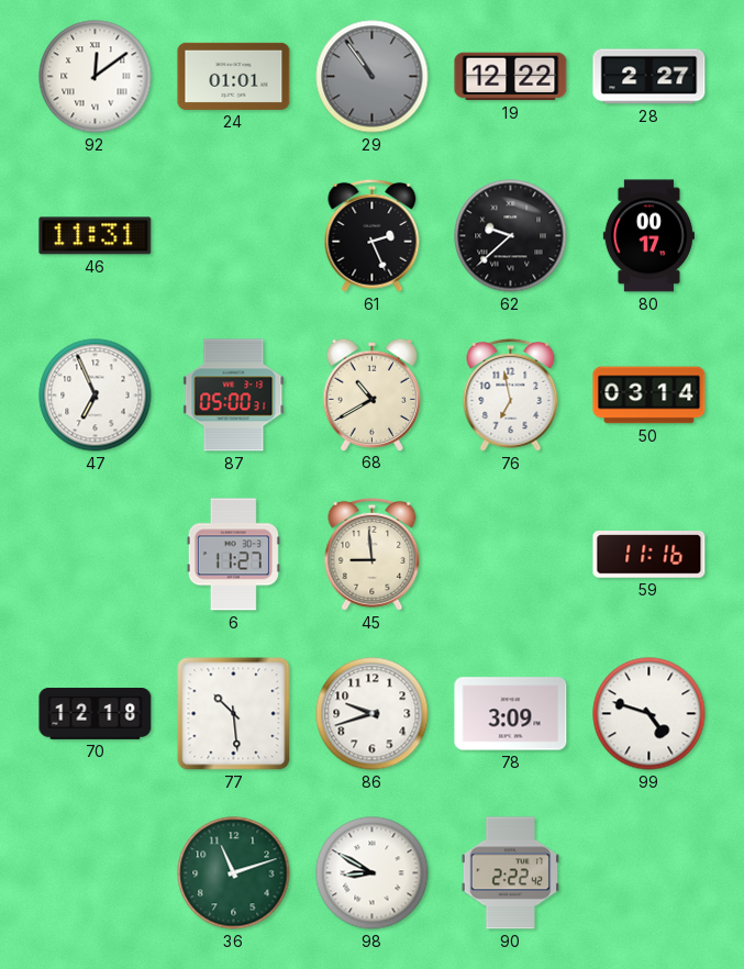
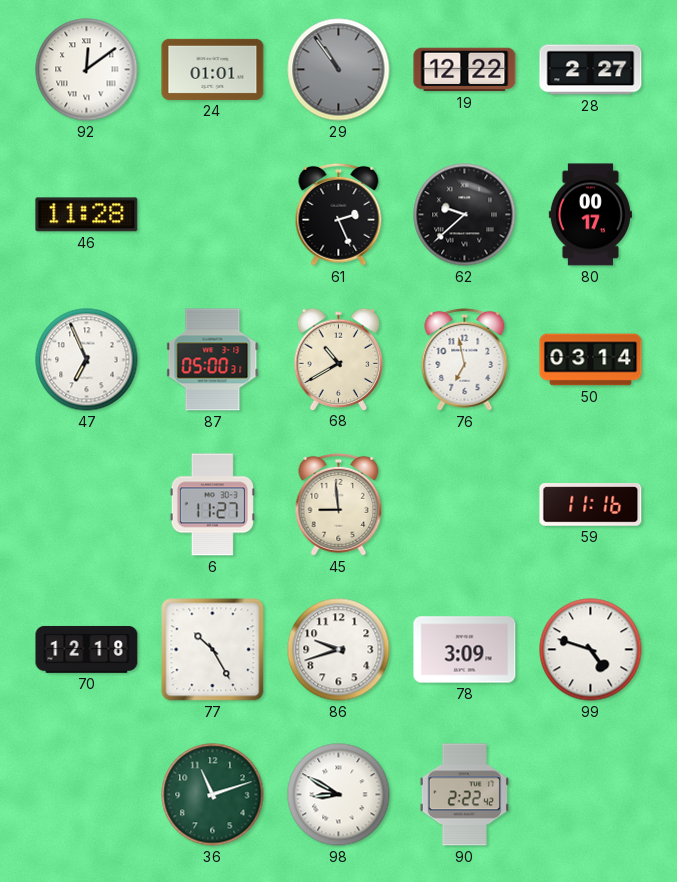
46: 11:31 -> 11:28
77: 10:29 -> 10:25
